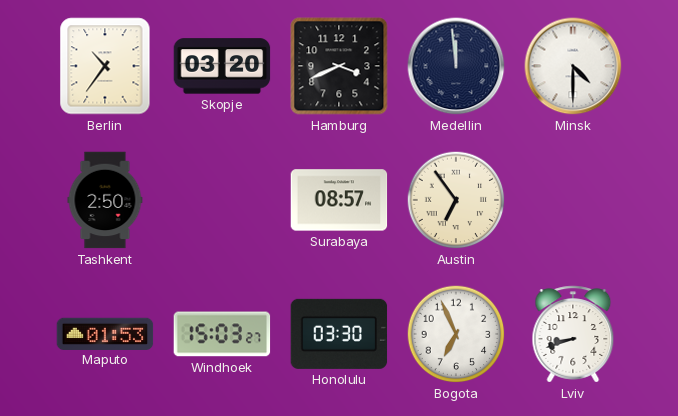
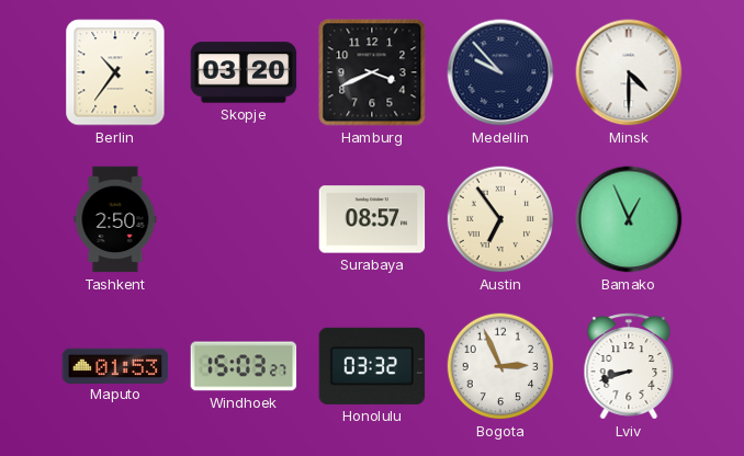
Medellin: 11:59 -> 9:53
Bamako: none -> 12:56
Honolulu: 03:30 -> 03:32
Bogota: 6:56 -> 2:56
